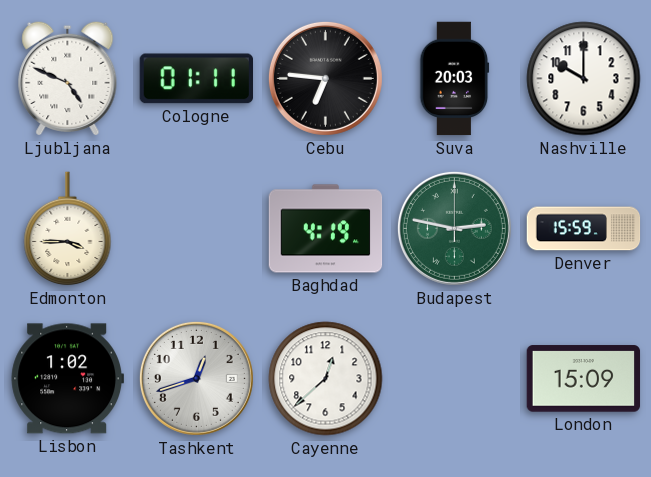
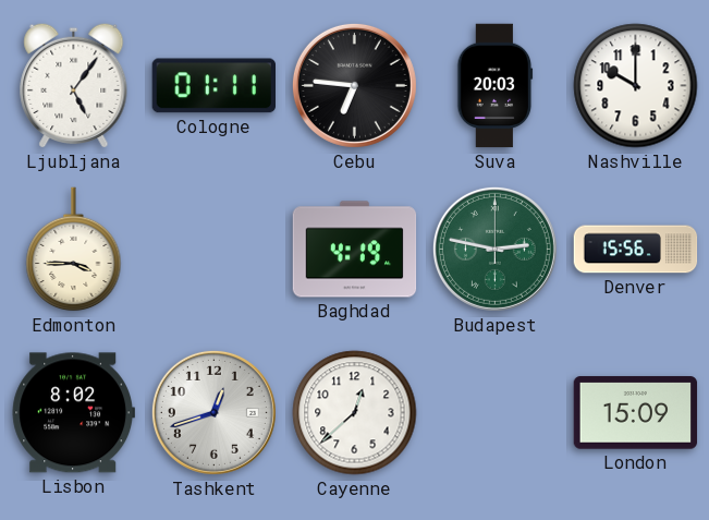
Ljubljana: 4:49 -> 5:06
Denver: 15:59 -> 15:56
Lisbon: 1:02 -> 8:02
